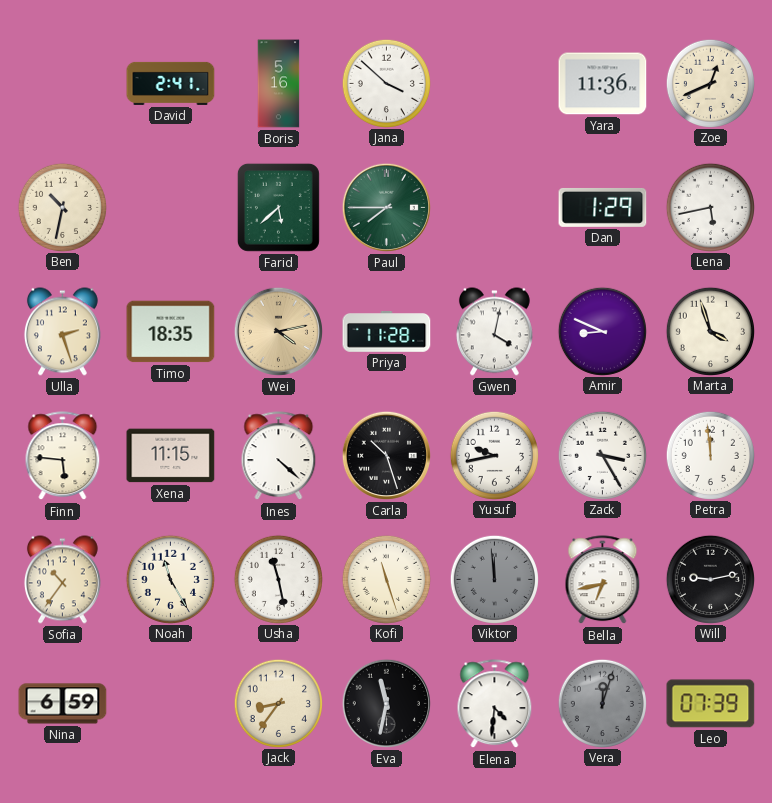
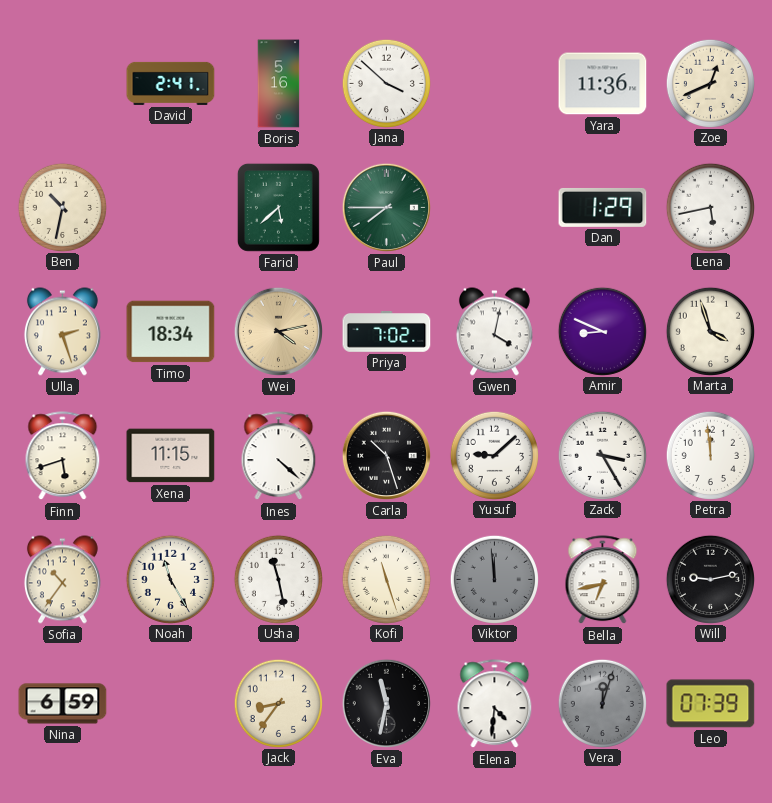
Timo: 18:35 -> 18:34
Priya: 11:28 -> 7:02
Finn: 5:46 -> 5:42
Yusuf: 9:43 -> 9:08
